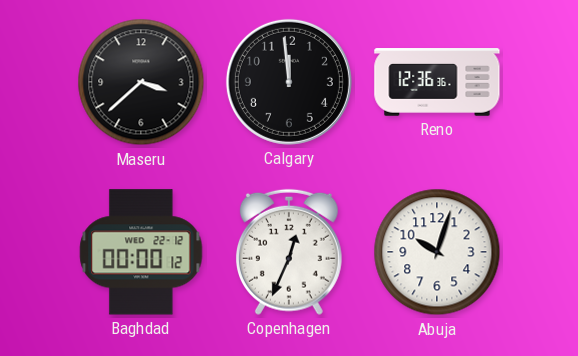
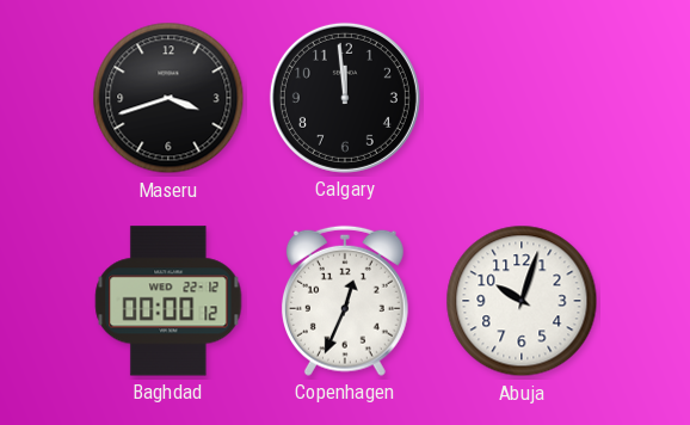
Maseru: 3:38 -> 3:42
Reno: 12:36 -> none
